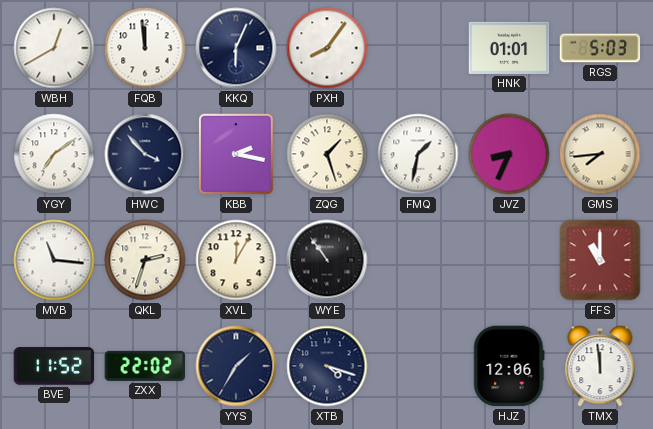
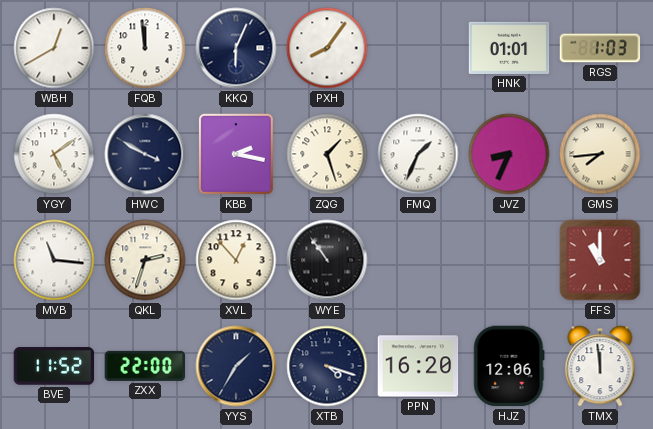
RGS: 5:03 -> 1:03
YGY: 7:09 -> 5:09
HWC: 3:53 -> 3:50
FMQ: 1:32 -> 1:34
XVL: 12:05 -> 12:53
ZXX: 22:02 -> 22:00
PPN: none -> 16:20
